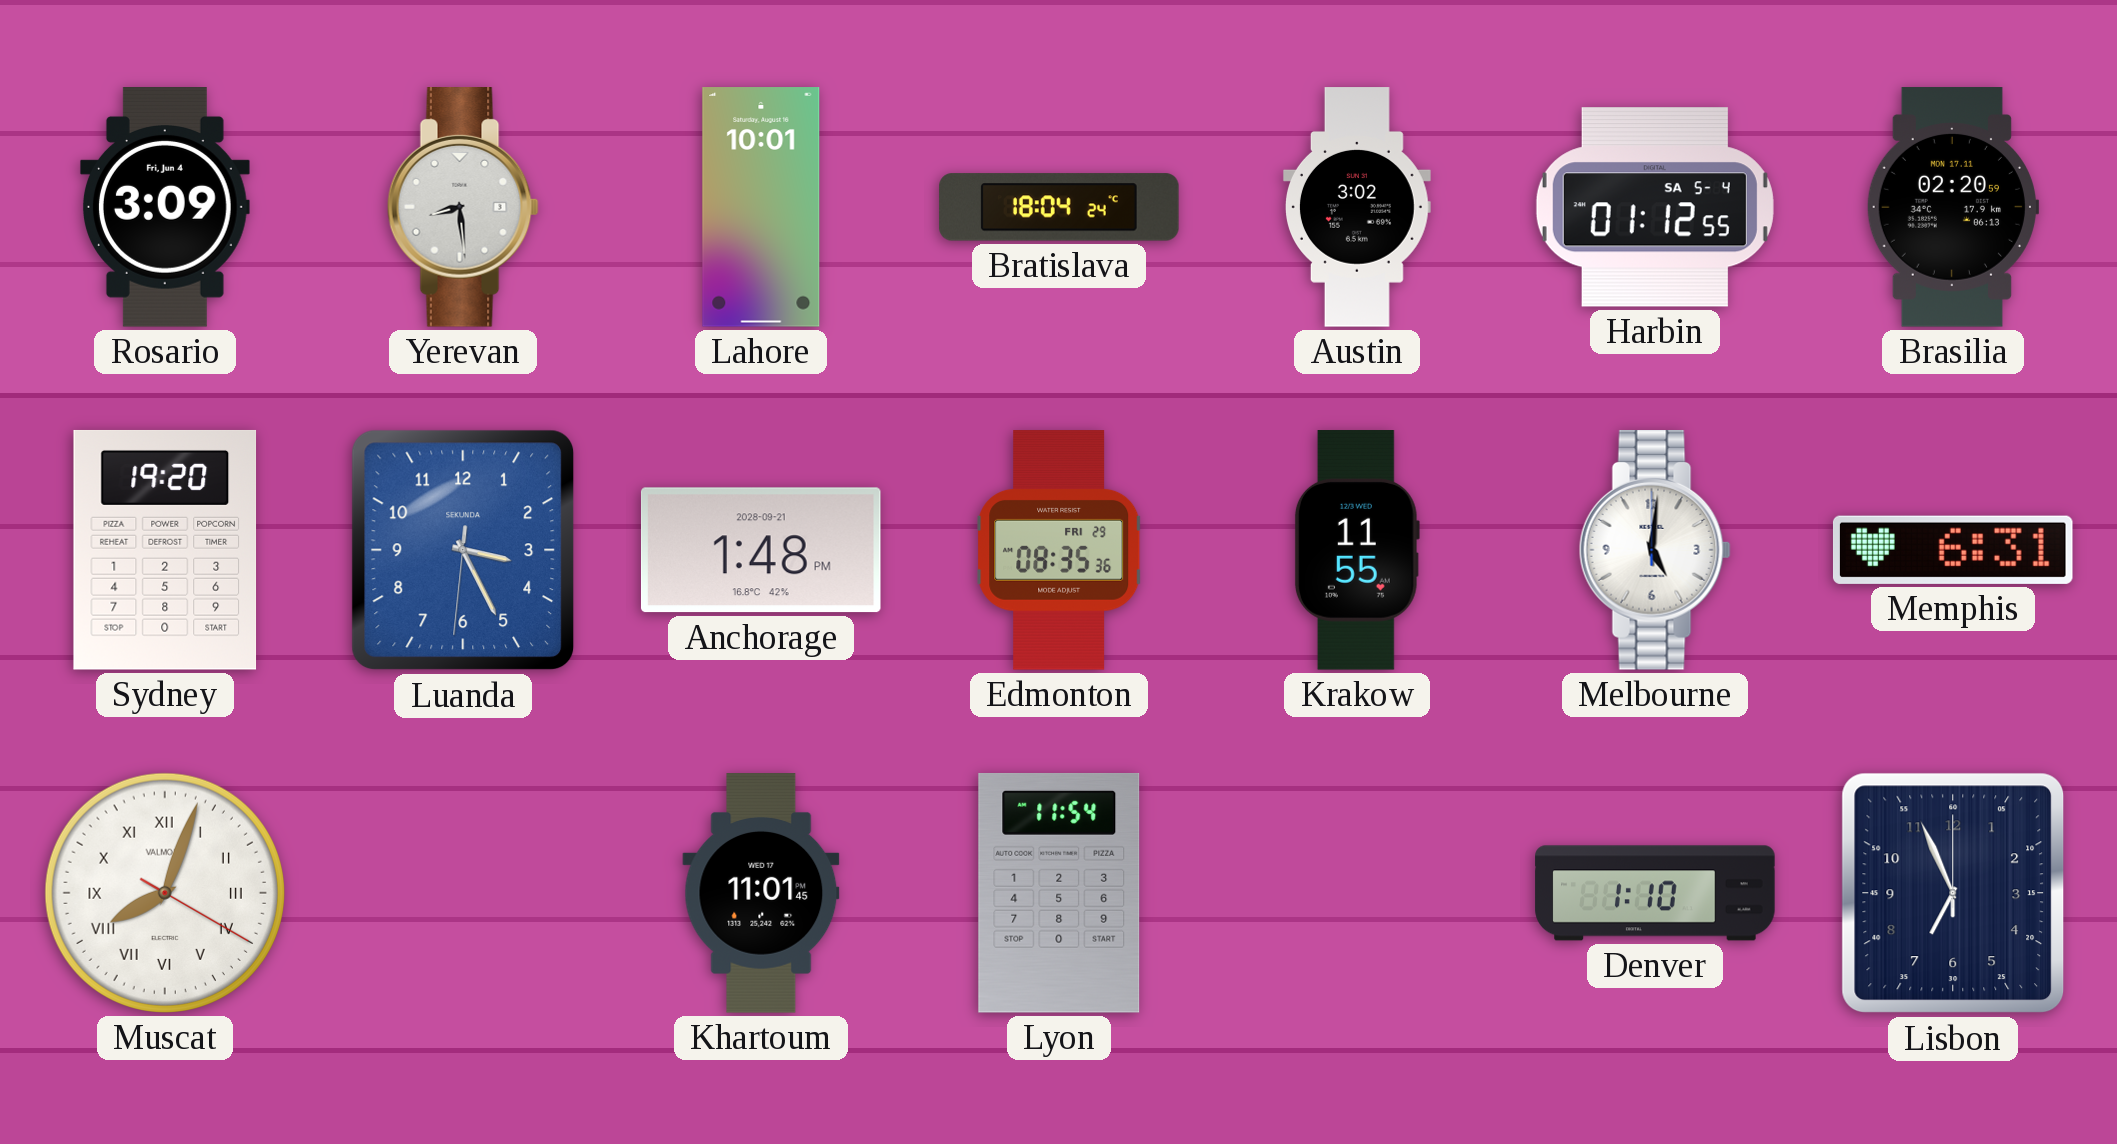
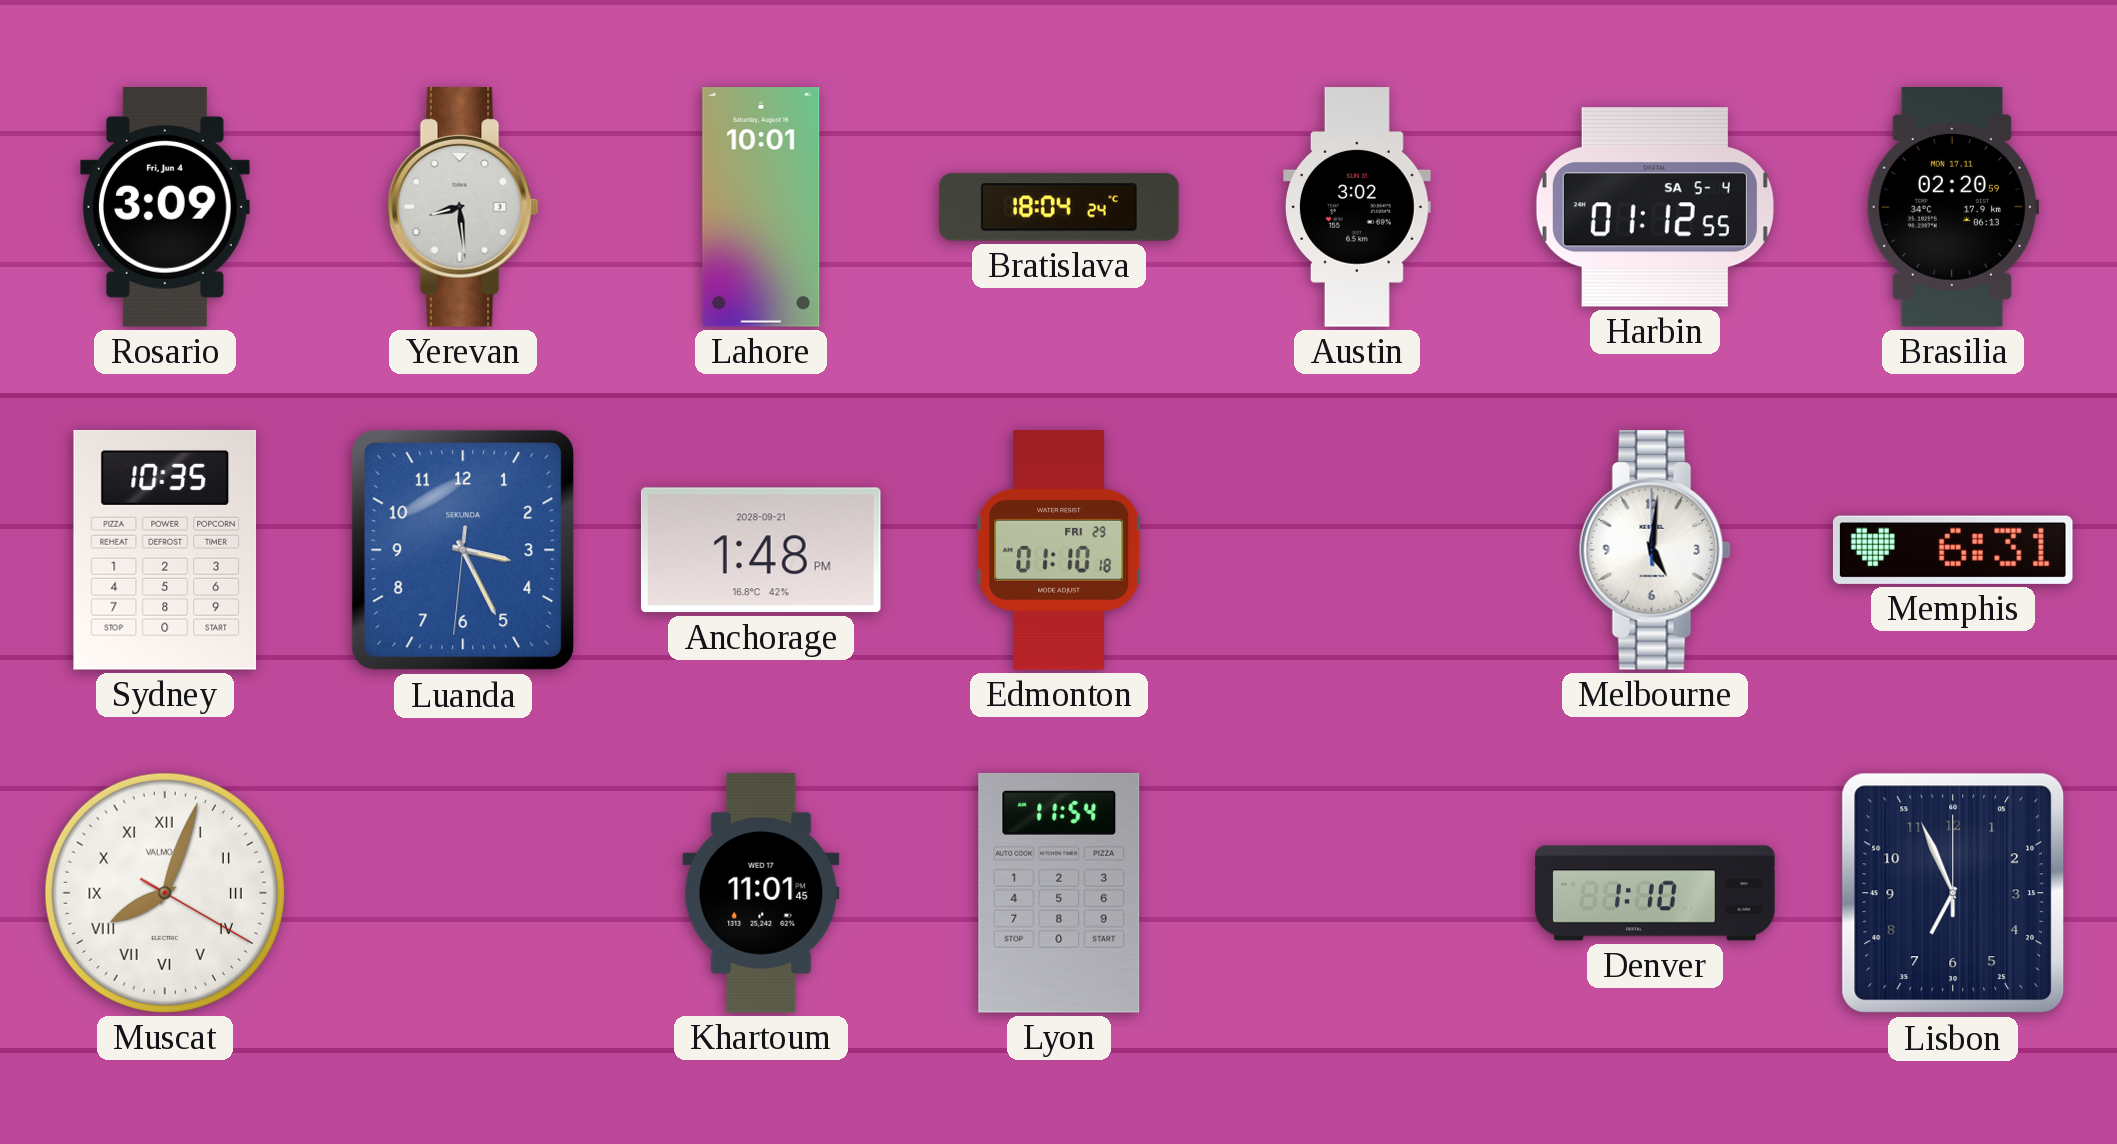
Sydney: 19:20 -> 10:35
Edmonton: 08:35 -> 01:10
Krakow: 11:55 -> none
